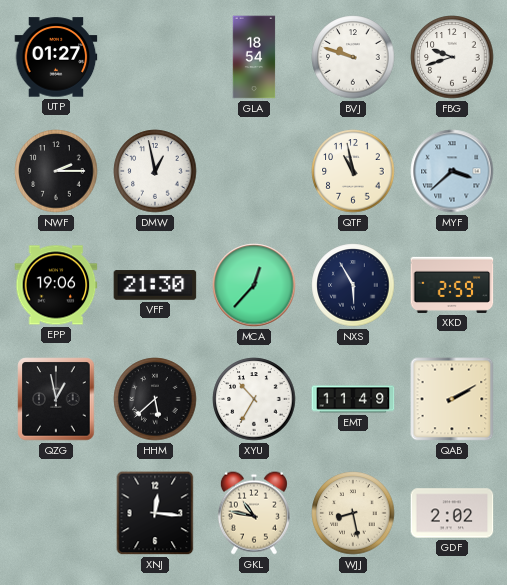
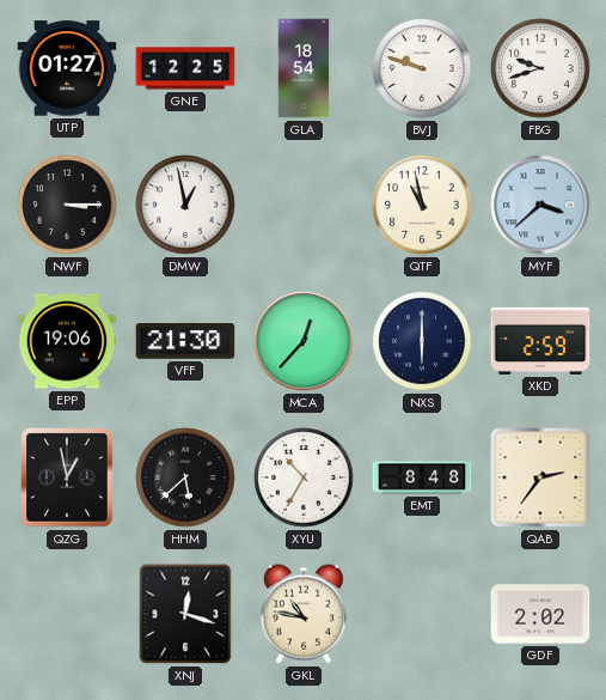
GNE: none -> 12:25
NWF: 2:15 -> 3:15
NXS: 5:55 -> 6:00
EMT: 11:49 -> 8:48
QAB: 2:10 -> 2:36
XNJ: 12:16 -> 12:18
WJJ: 8:28 -> none
